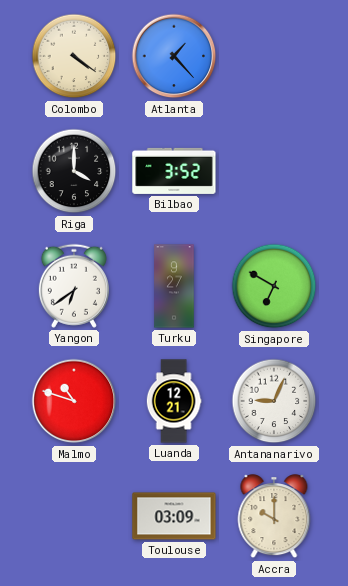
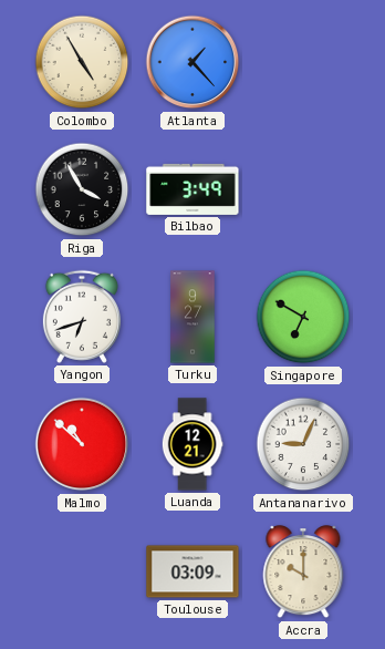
Colombo: 4:21 -> 4:55
Riga: 4:00 -> 3:55
Bilbao: 3:52 -> 3:49
Yangon: 6:39 -> 6:42
Malmo: 10:48 -> 10:52
